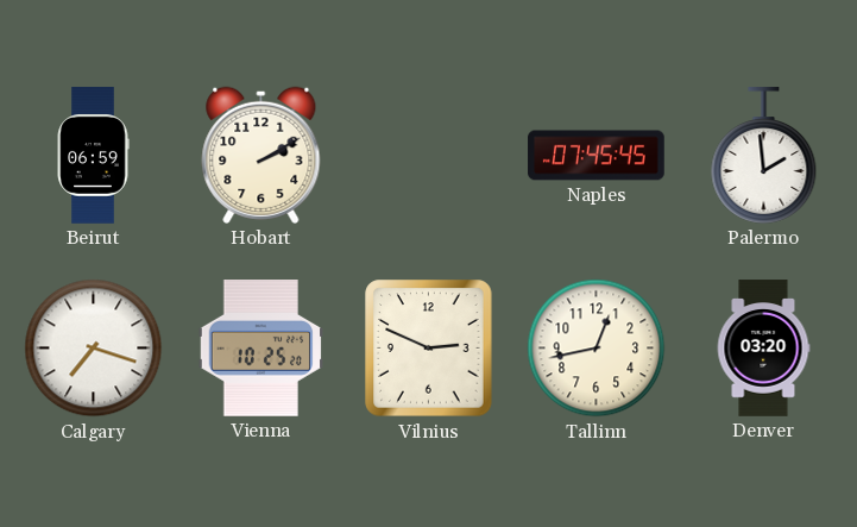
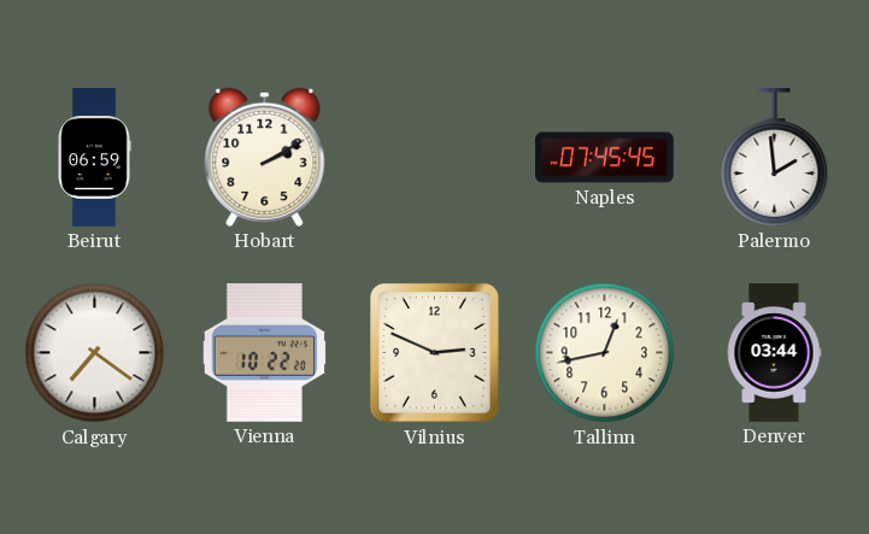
Calgary: 7:18 -> 7:21
Vienna: 10:25 -> 10:22
Denver: 03:20 -> 03:44
